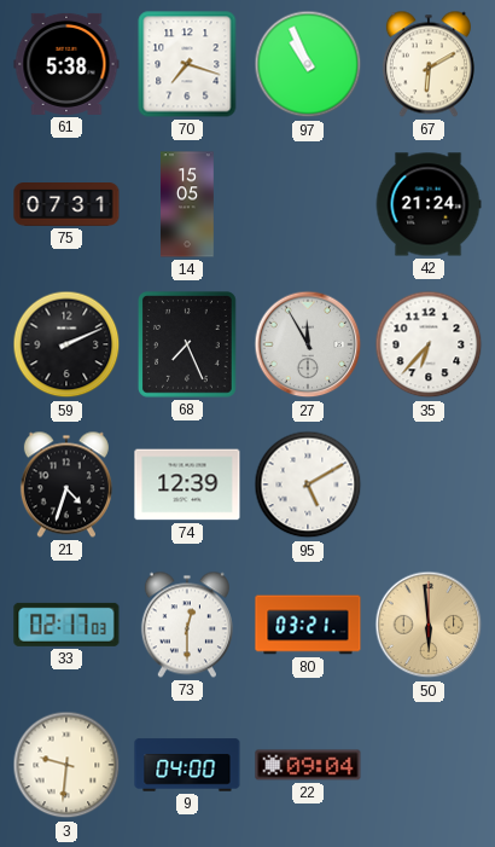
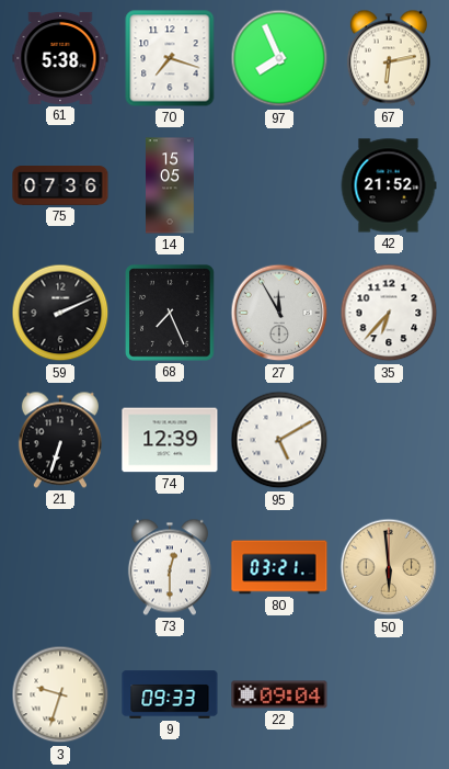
97: 10:56 -> 7:56
67: 6:10 -> 6:13
75: 07:31 -> 07:36
42: 21:24 -> 21:52
21: 4:33 -> 6:33
33: 02:17 -> none
3: 9:31 -> 9:33
9: 04:00 -> 09:33
